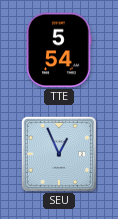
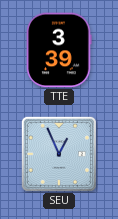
TTE: 5:54 -> 3:39
